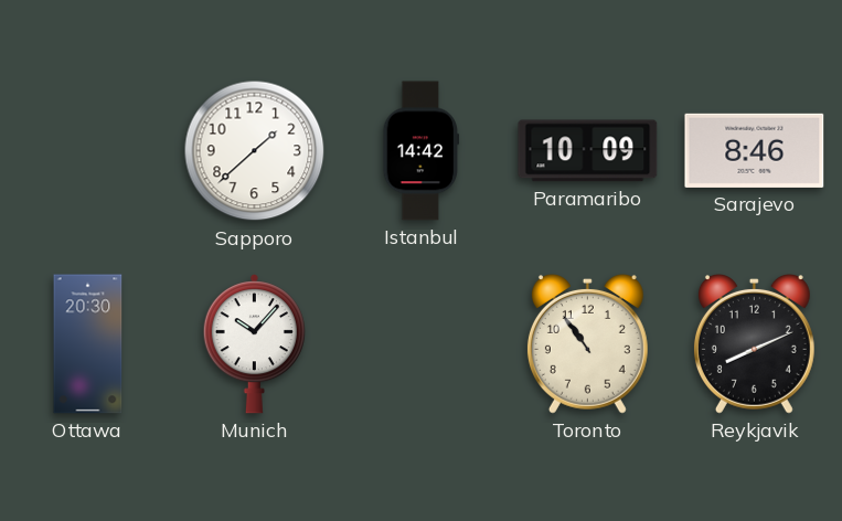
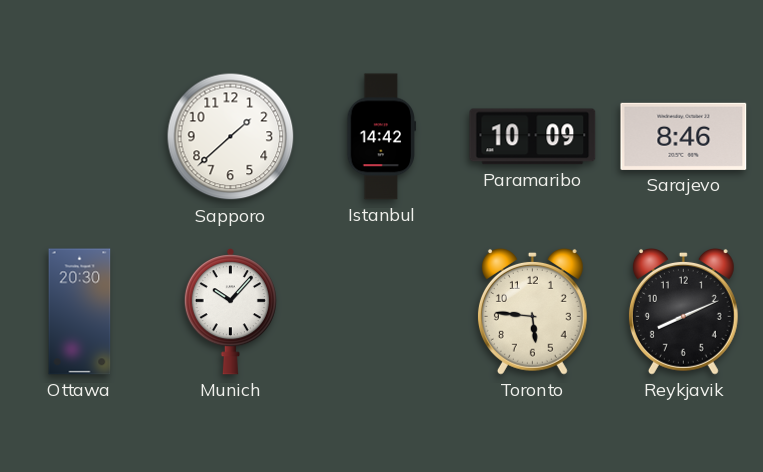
Toronto: 10:54 -> 5:46
